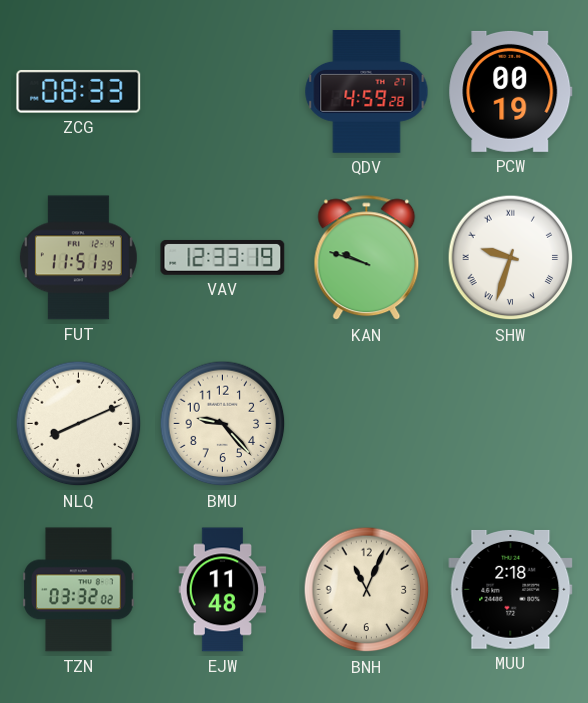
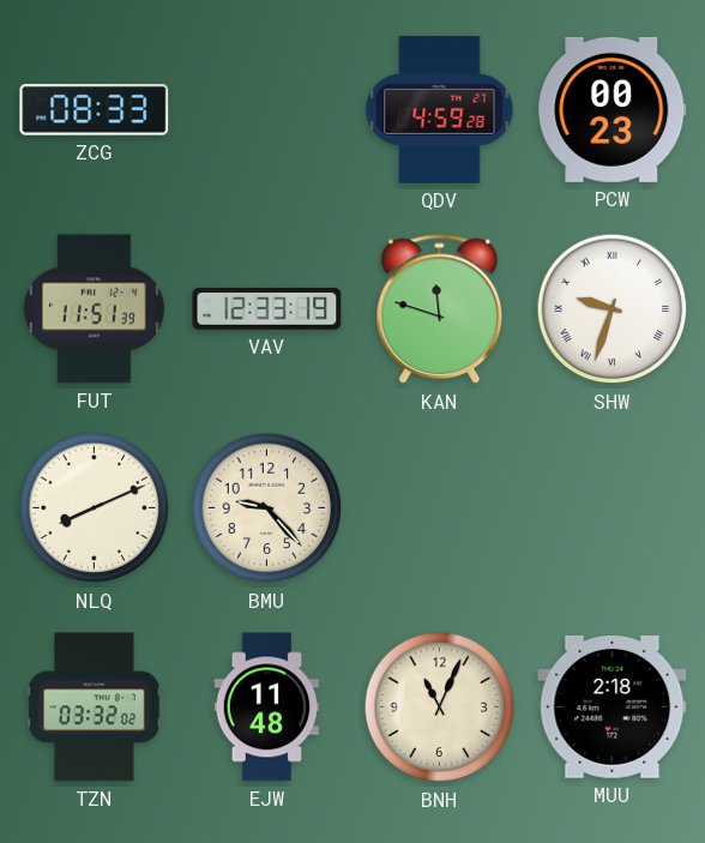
PCW: 00:19 -> 00:23
KAN: 9:48 -> 11:48
